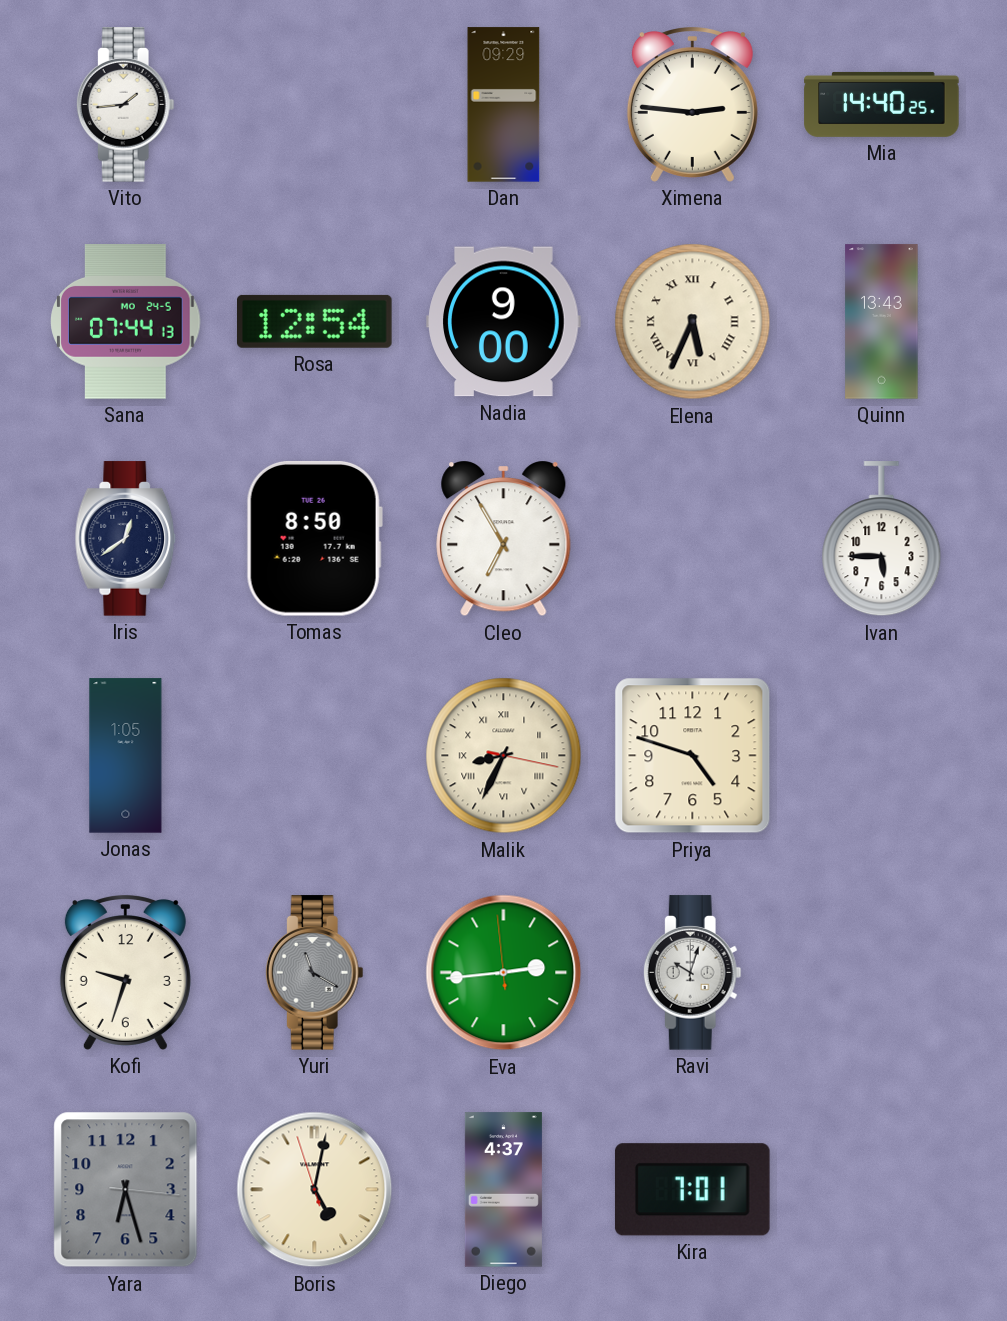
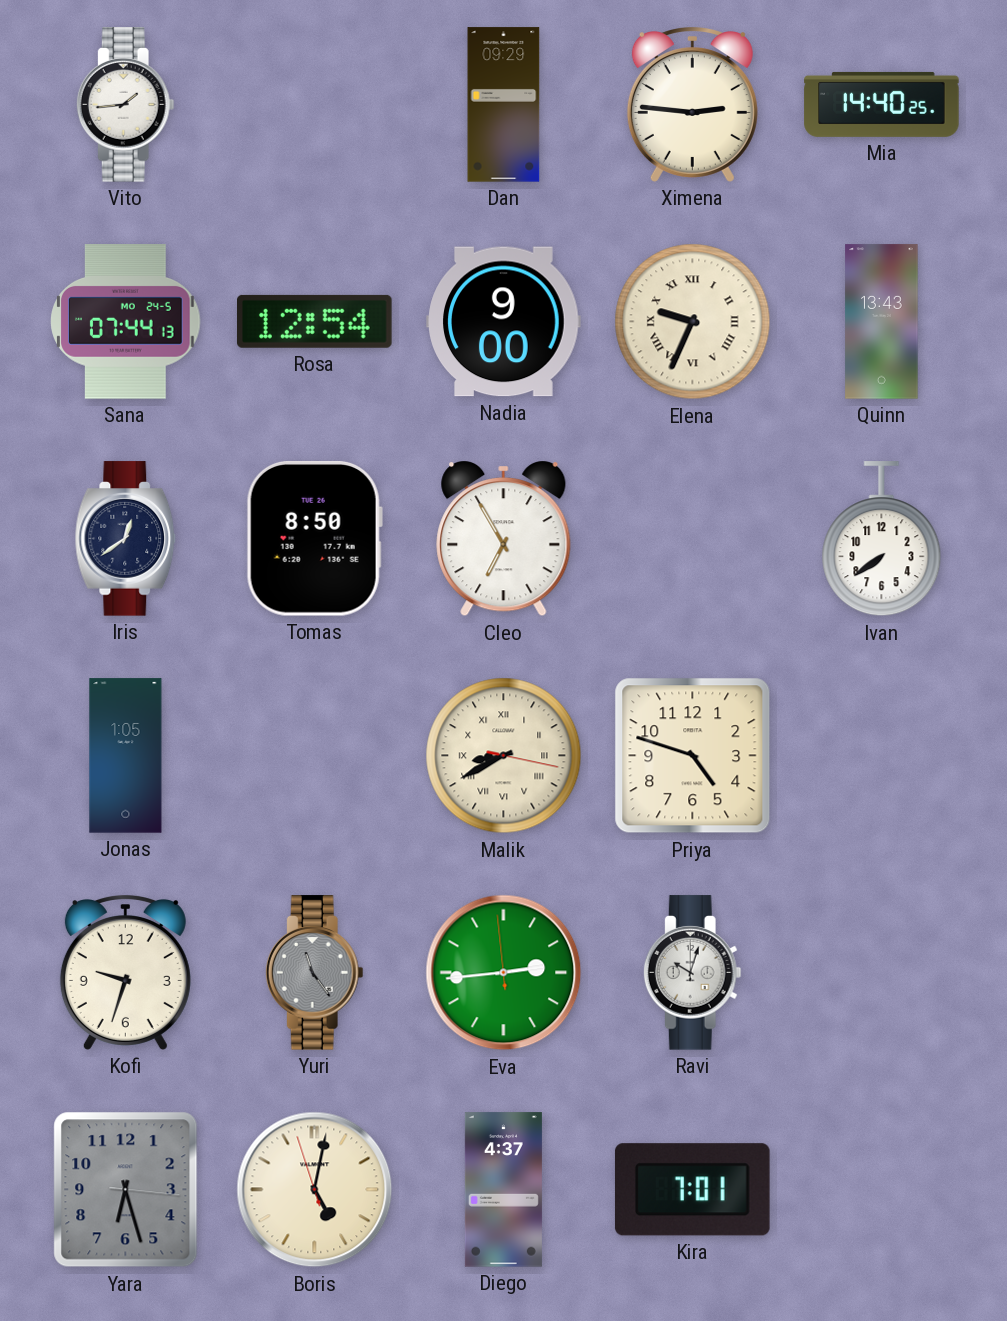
Elena: 5:34 -> 9:34
Ivan: 5:45 -> 7:39
Malik: 8:34 -> 8:40
Yuri: 11:20 -> 11:24
